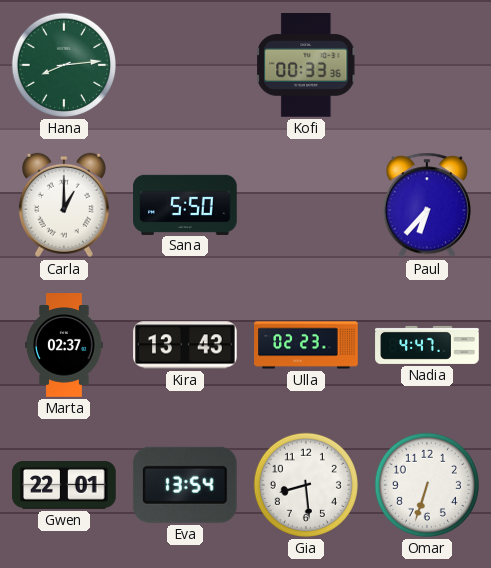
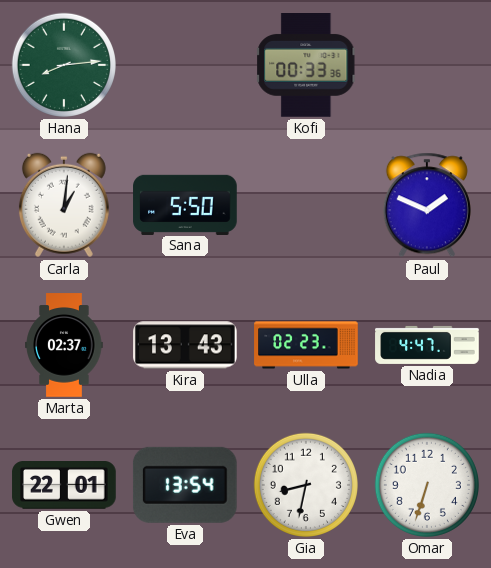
Carla: 1:00 -> 1:01
Paul: 6:37 -> 1:49
Gia: 8:29 -> 8:32
